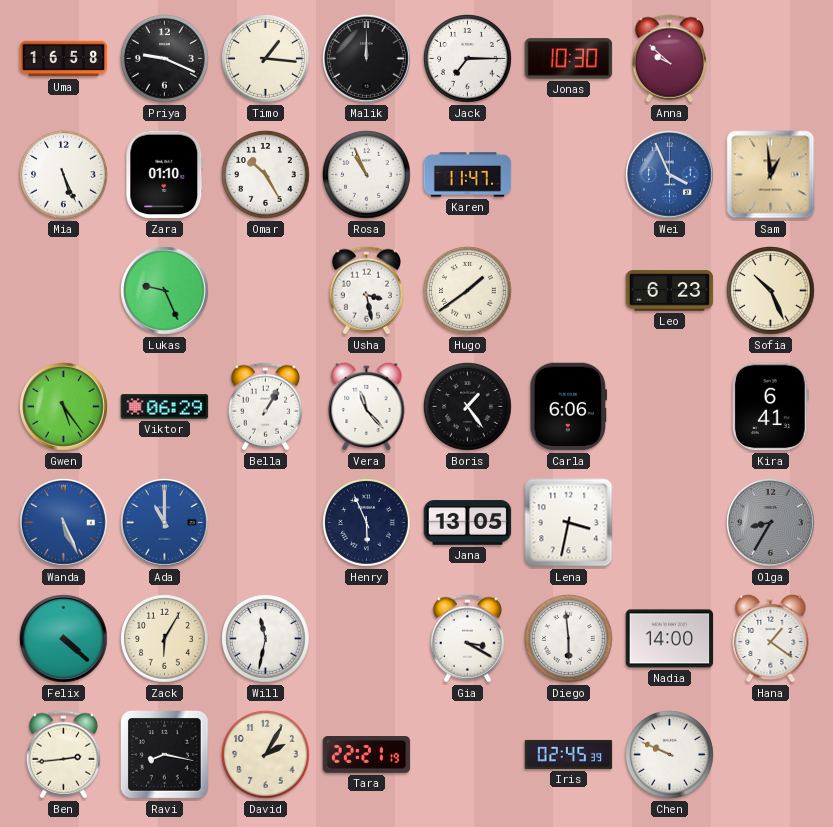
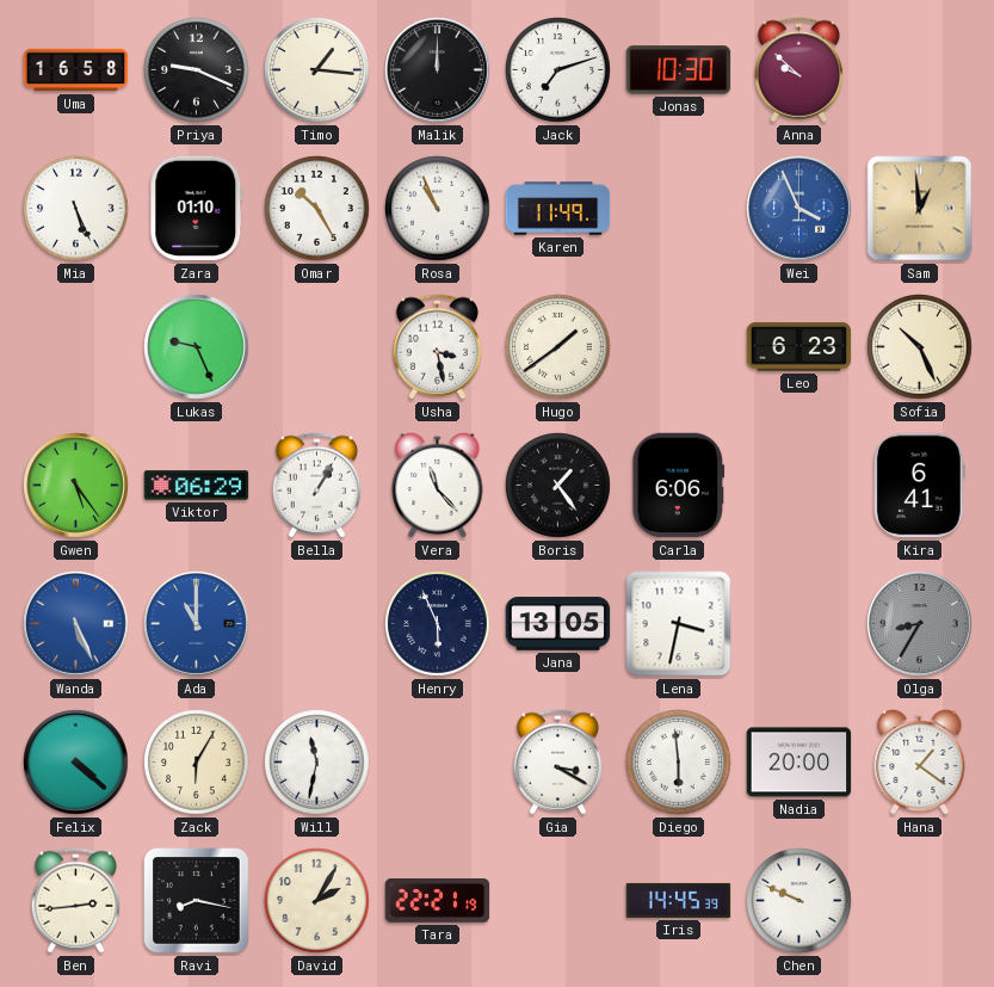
Jack: 7:15 -> 7:12
Karen: 11:47 -> 11:49
Nadia: 14:00 -> 20:00
Iris: 02:45 -> 14:45
